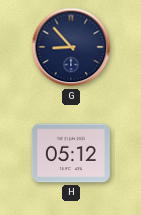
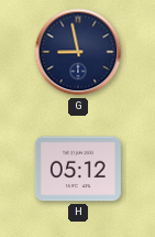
G: 8:53 -> 8:58
